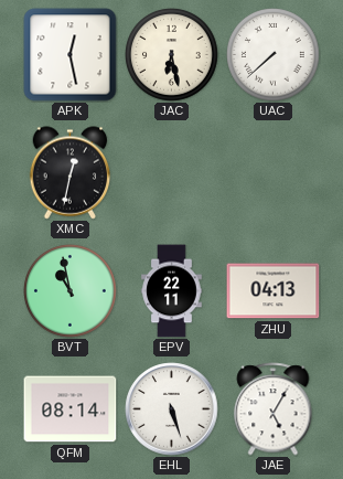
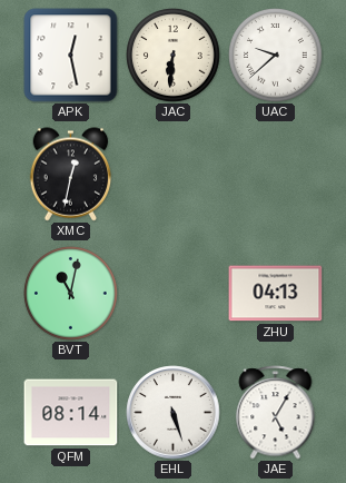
JAC: 6:28 -> 6:31
UAC: 7:38 -> 9:38
BVT: 10:58 -> 11:02
EPV: 22:11 -> none
